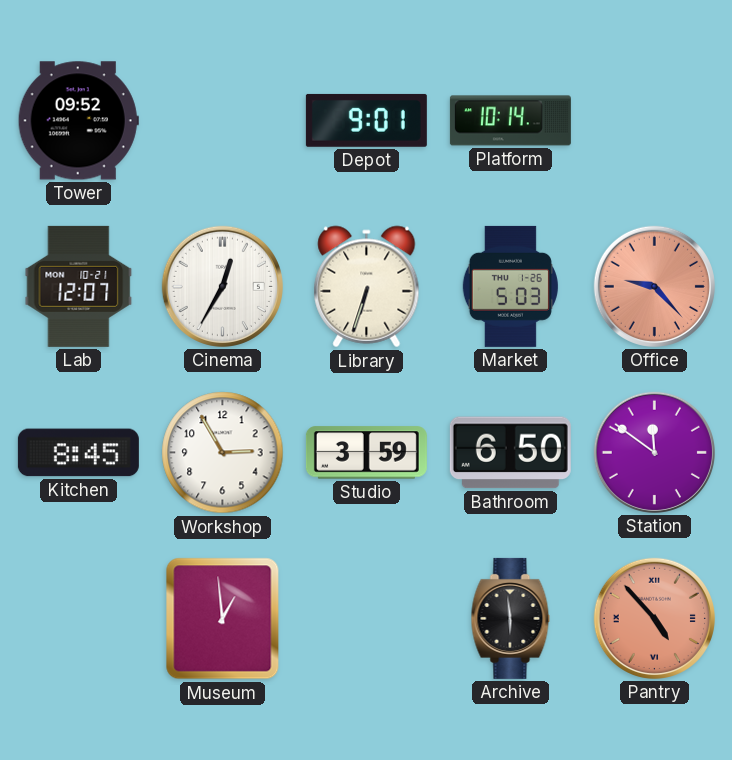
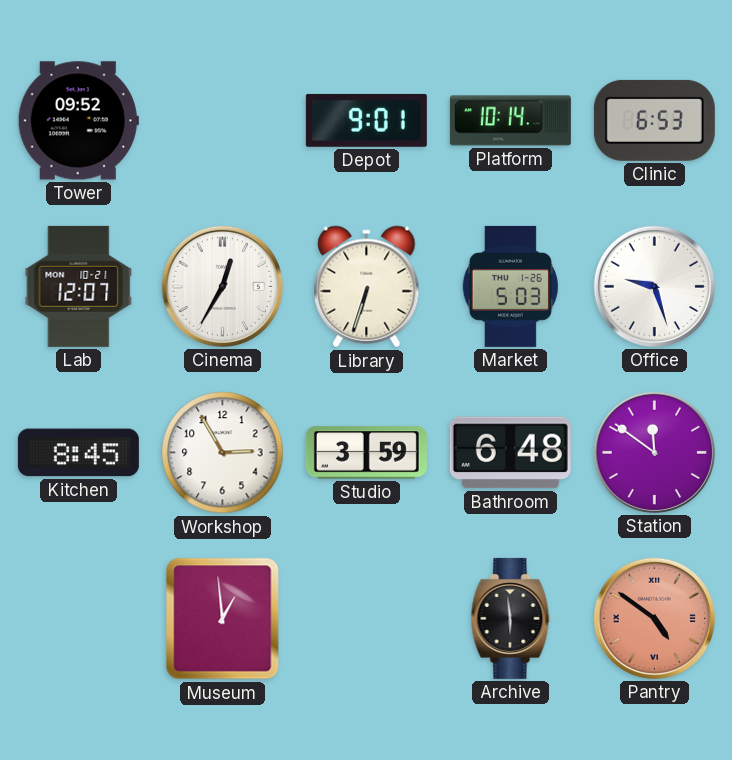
Clinic: none -> 6:53
Office: 9:23 -> 9:27
Office dial: salmon -> white
Bathroom: 6:50 -> 6:48
Pantry: 4:53 -> 4:51
